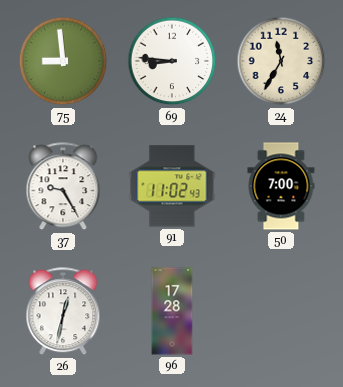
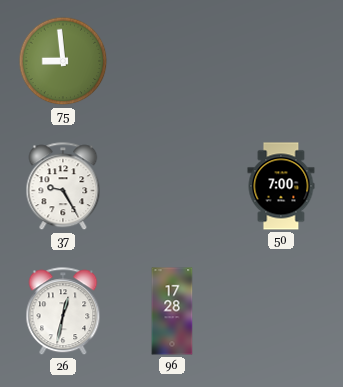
69: 8:46 -> none
24: 11:35 -> none
91: 11:02 -> none
